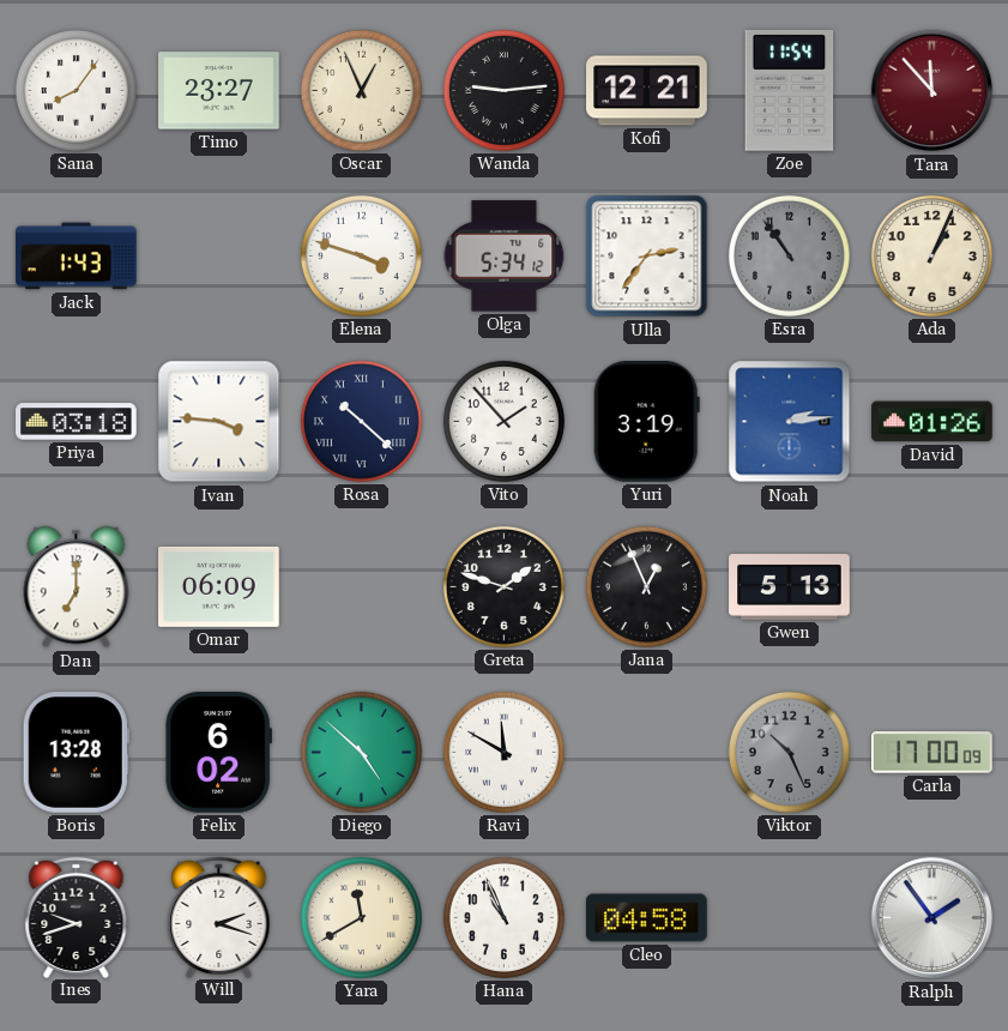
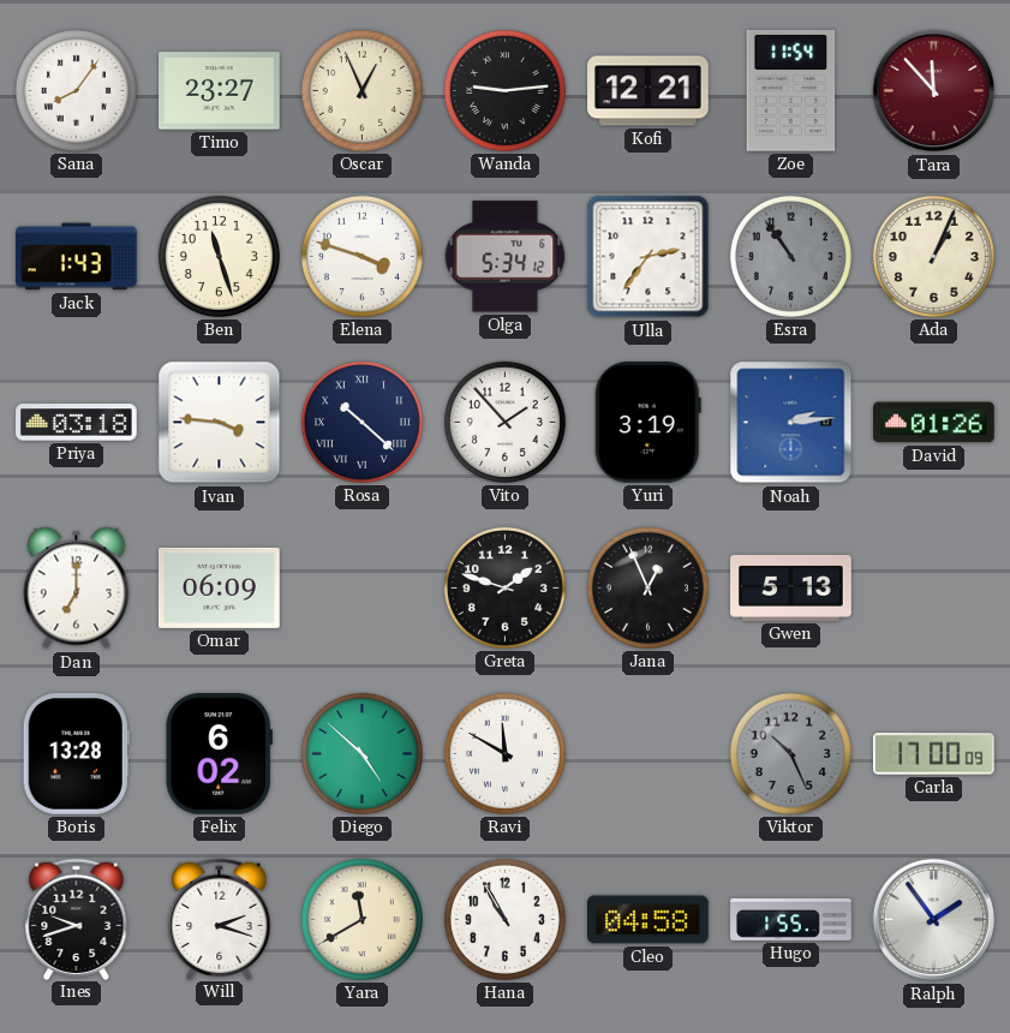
Ben: none -> 11:27
Hana: 10:56 -> 10:55
Hugo: none -> 1:55
